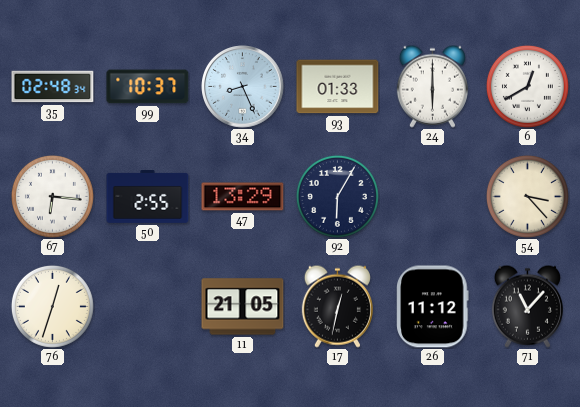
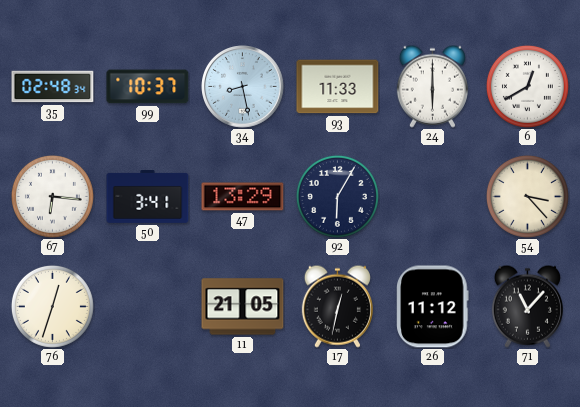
34: 8:26 -> 8:28
93: 01:33 -> 11:33
50: 2:55 -> 3:41
